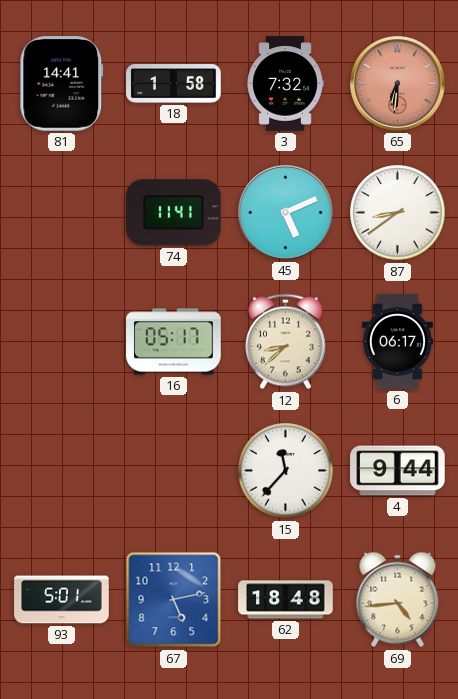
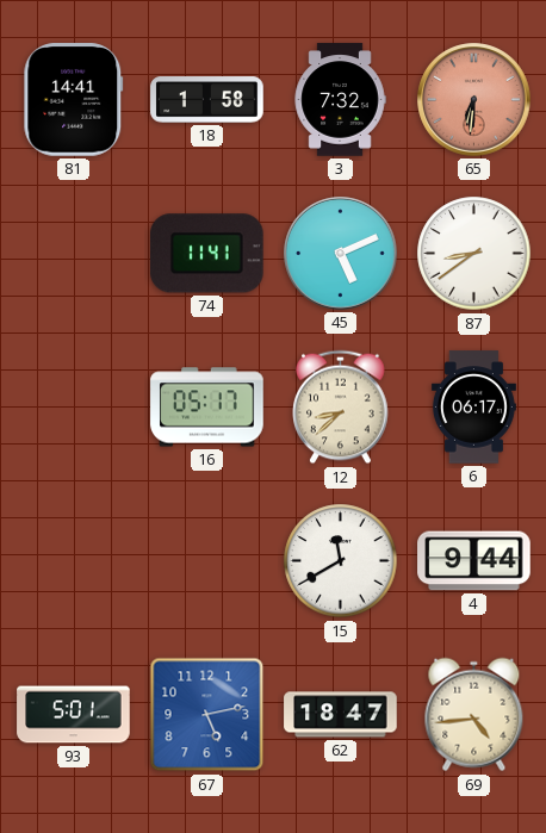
15: 11:37 -> 11:40
62: 18:48 -> 18:47
